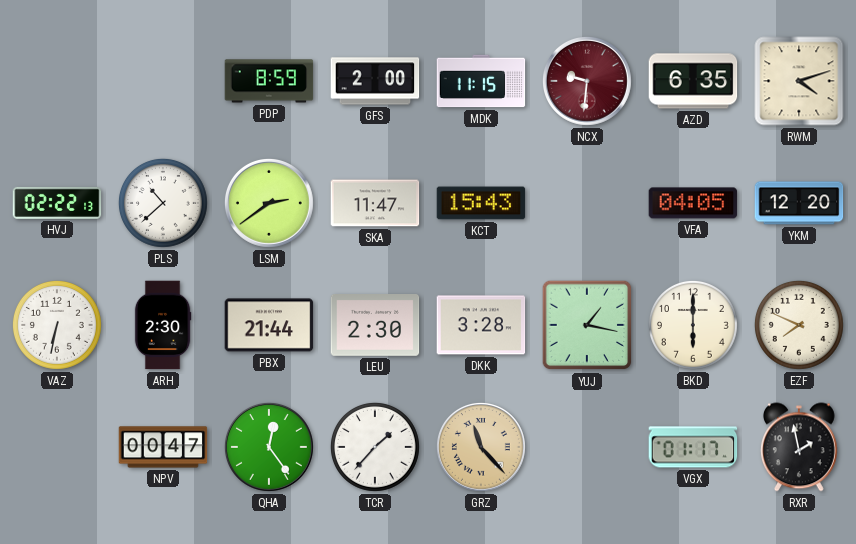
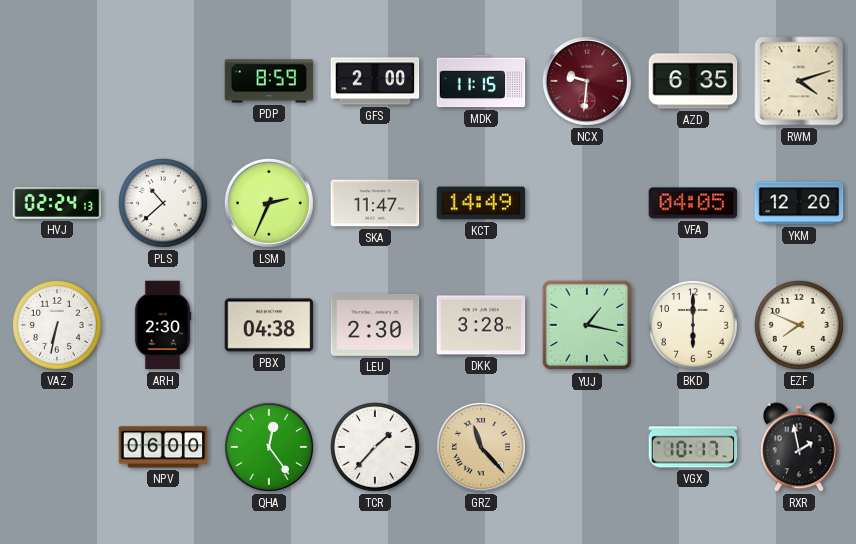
HVJ: 02:22 -> 02:24
LSM: 2:39 -> 2:34
KCT: 15:43 -> 14:49
PBX: 21:44 -> 04:38
NPV: 00:47 -> 06:00
VGX: 01:17 -> 10:17
